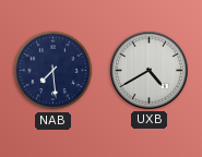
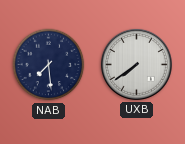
UXB: 4:40 -> 7:39
